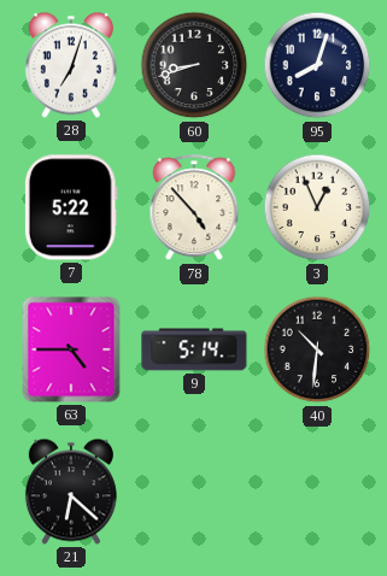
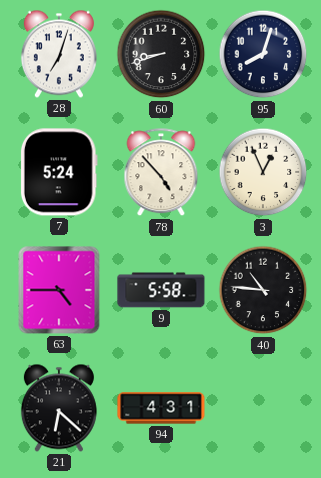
7: 5:22 -> 5:24
9: 5:14 -> 5:58
40: 10:31 -> 10:46
94: none -> 4:31
